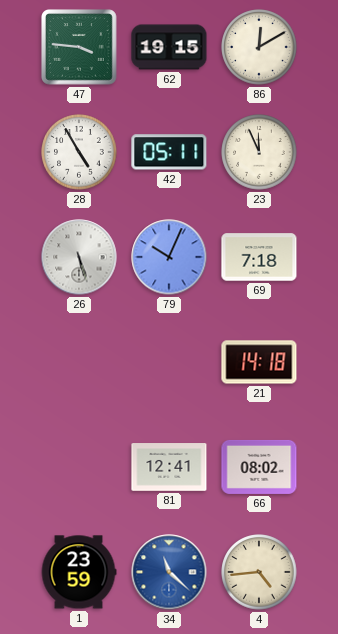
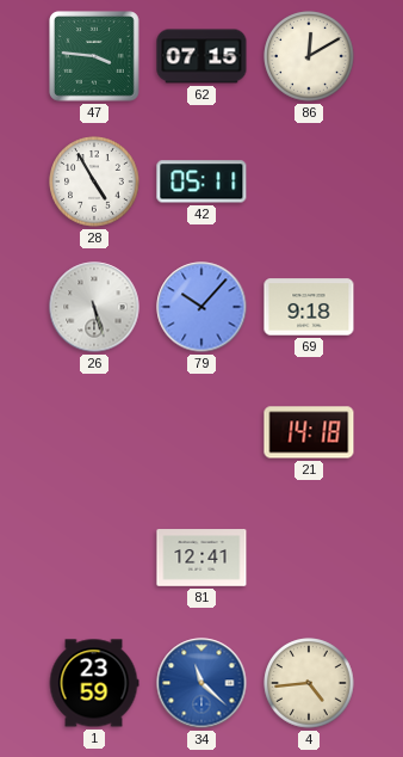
62: 19:15 -> 07:15
23: 11:56 -> none
79: 10:04 -> 10:07
69: 7:18 -> 9:18
66: 08:02 -> none
